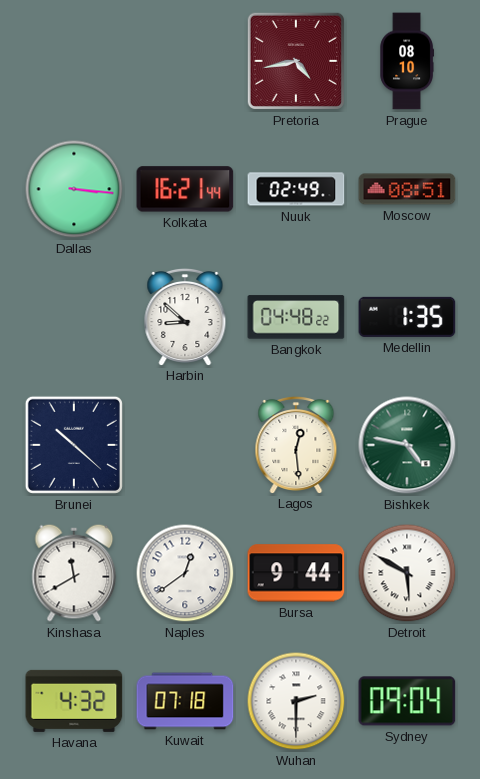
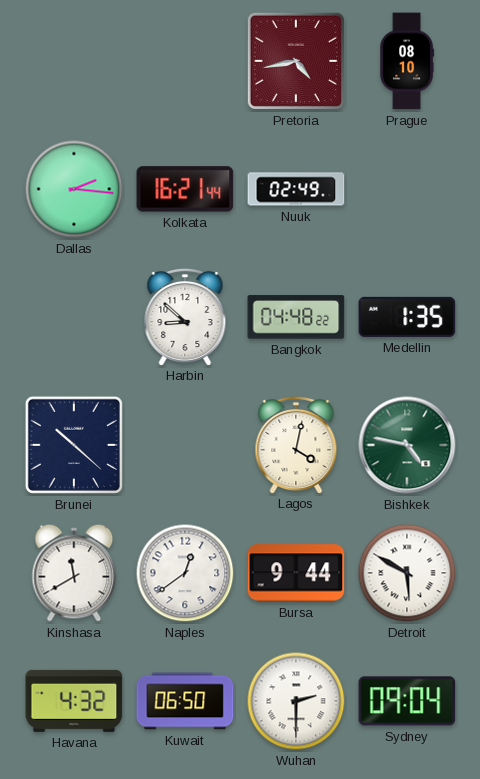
Dallas: 3:16 -> 2:16
Moscow: 08:51 -> none
Lagos: 12:29 -> 4:02
Kuwait: 07:18 -> 06:50
